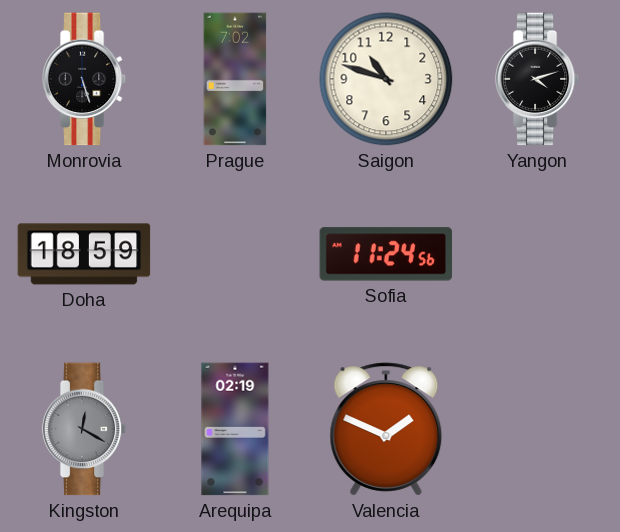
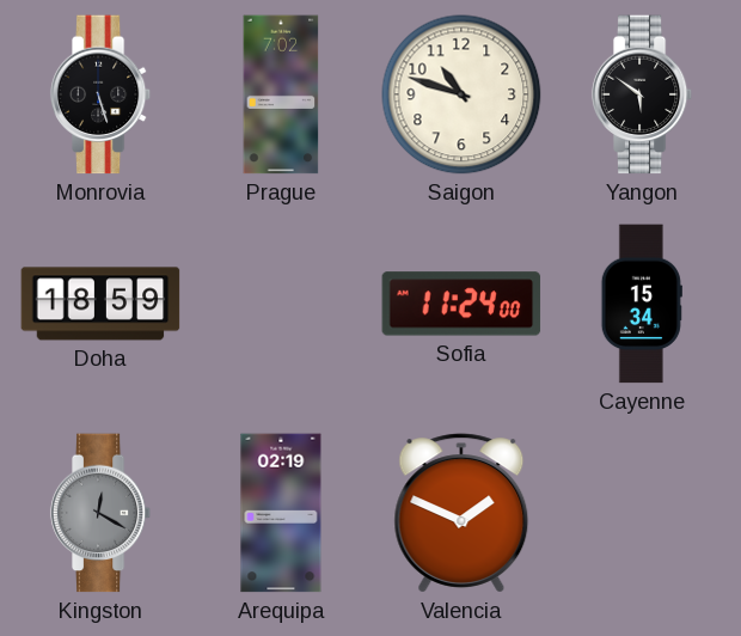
Yangon: 4:12 -> 5:51
Sofia: 11:24:56 -> 11:24:00
Cayenne: none -> 15:34
